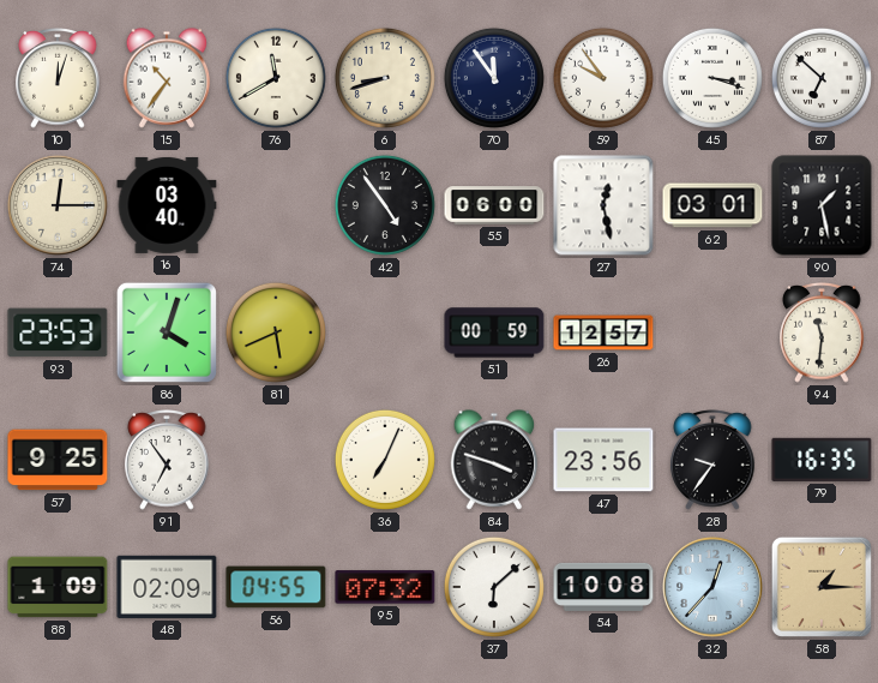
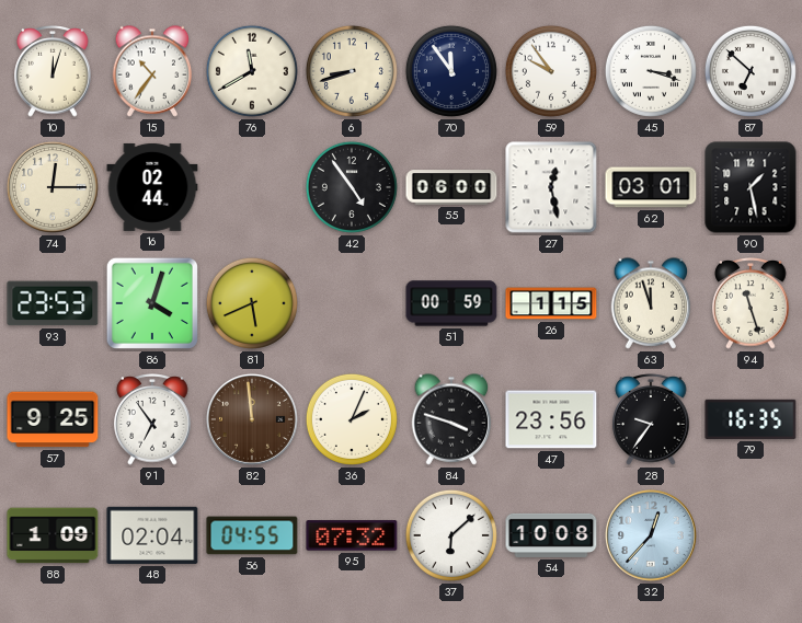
16: 03:40 -> 02:44
26: 12:57 -> 1:15
63: none -> 11:57
94: 11:31 -> 11:27
82: none -> 11:59
36: 7:04 -> 2:04
48: 02:09 -> 02:04
58: 1:15 -> none
